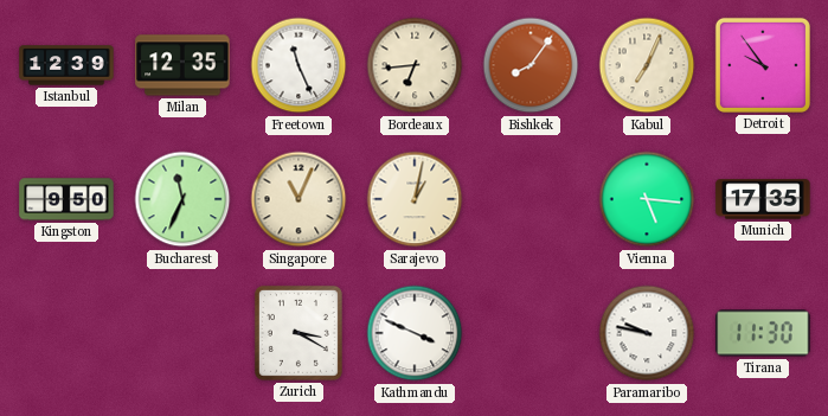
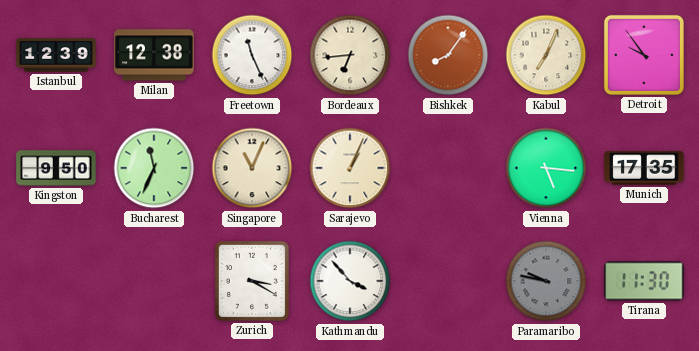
Milan: 12:35 -> 12:38
Sarajevo: 1:02 -> 1:04
Kathmandu: 3:49 -> 3:53
Paramaribo dial: white -> grey
